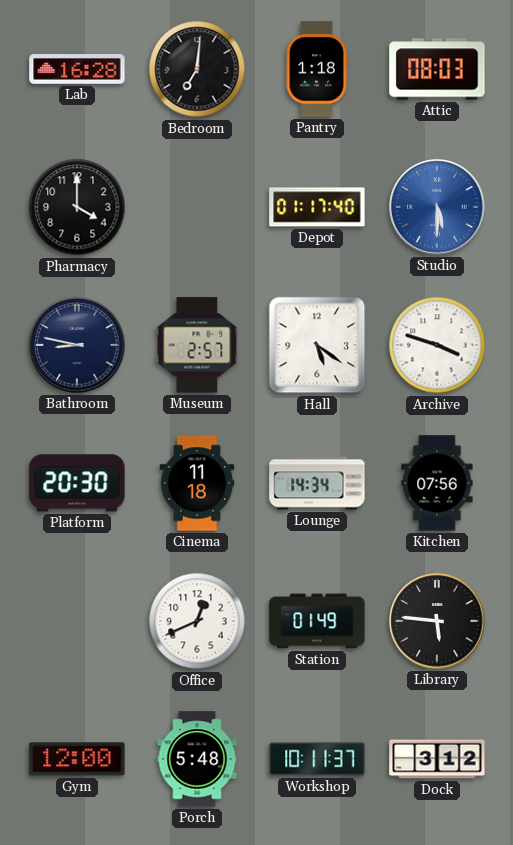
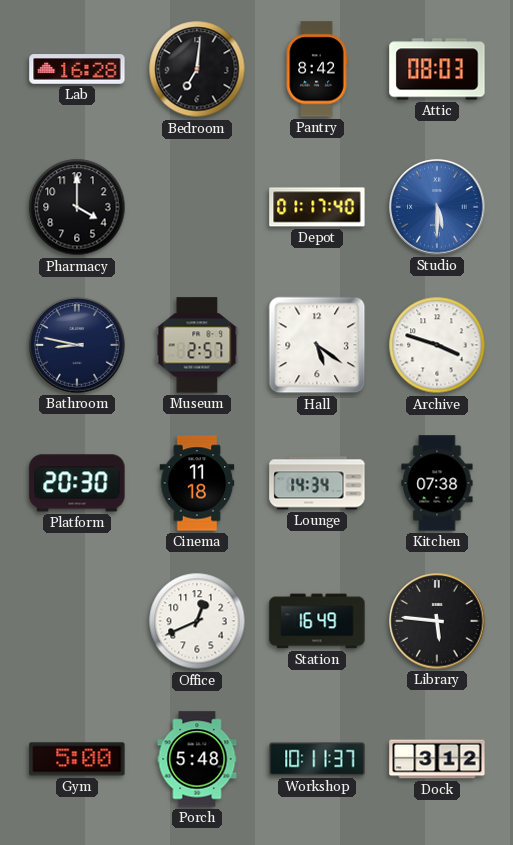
Pantry: 1:18 -> 8:42
Kitchen: 07:56 -> 07:38
Station: 01:49 -> 16:49
Gym: 12:00 -> 5:00
